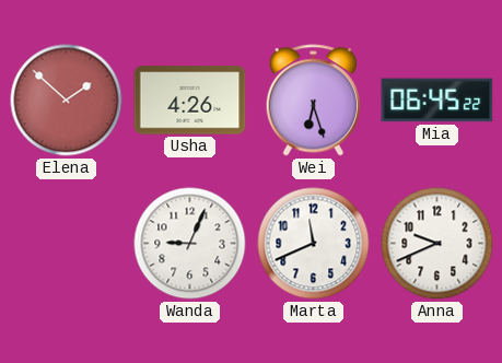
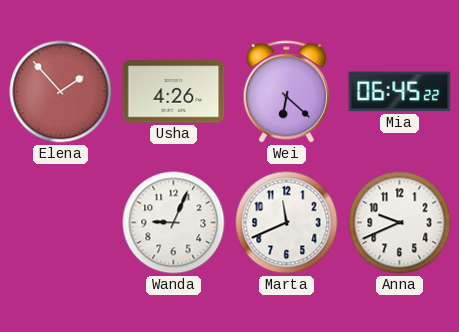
Elena: 1:52 -> 1:53
Wei: 6:27 -> 6:22
